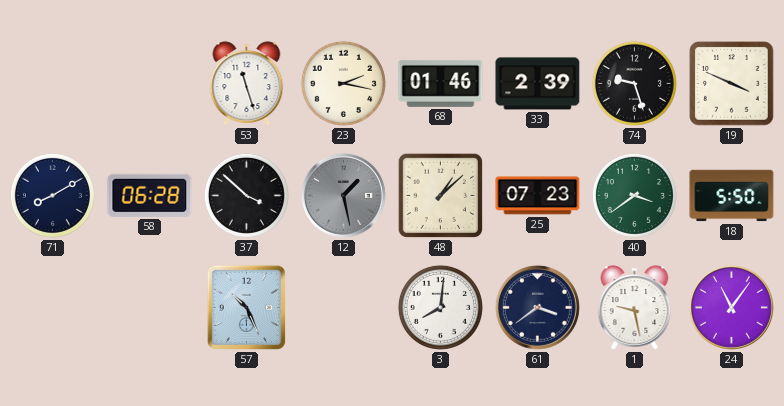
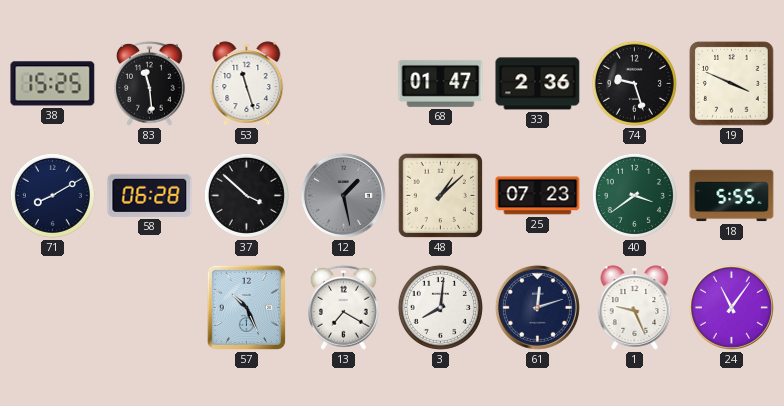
38: none -> 15:25
83: none -> 11:29
23: 2:17 -> none
68: 01:46 -> 01:47
33: 2:39 -> 2:36
18: 5:50 -> 5:55
13: none -> 7:20
61: 3:39 -> 12:12
1: 9:28 -> 9:26
